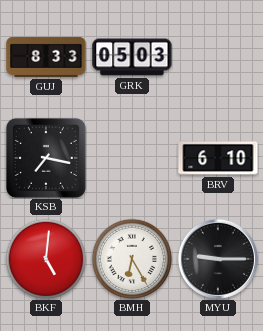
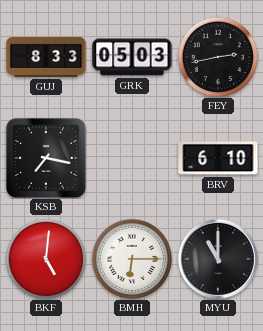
FEY: none -> 2:43
BMH: 6:25 -> 6:15
MYU: 9:15 -> 11:00
